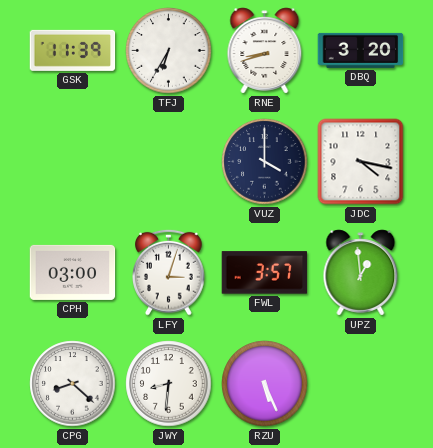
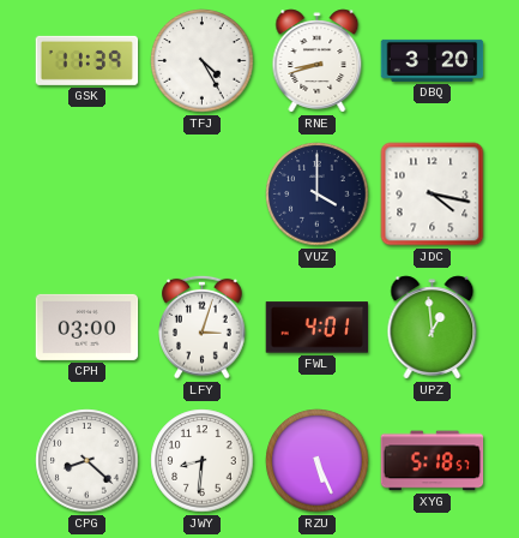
TFJ: 6:35 -> 4:25
FWL: 3:57 -> 4:01
XYG: none -> 5:18
